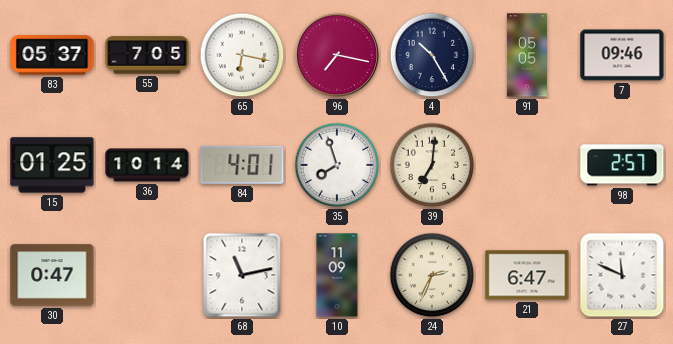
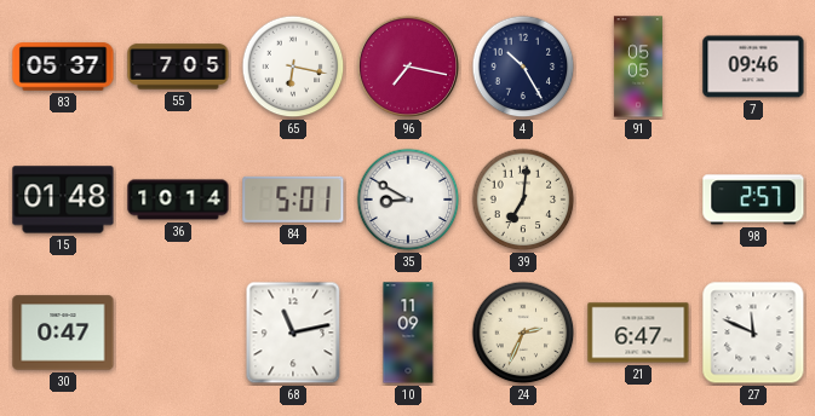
15: 01:25 -> 01:48
84: 4:01 -> 5:01
35: 7:57 -> 8:50
